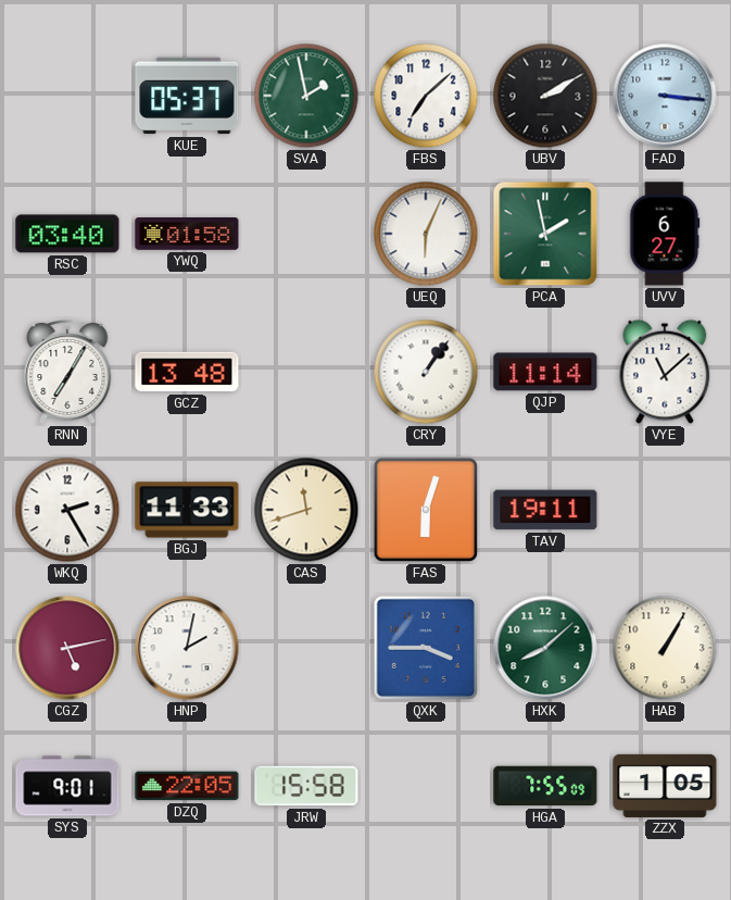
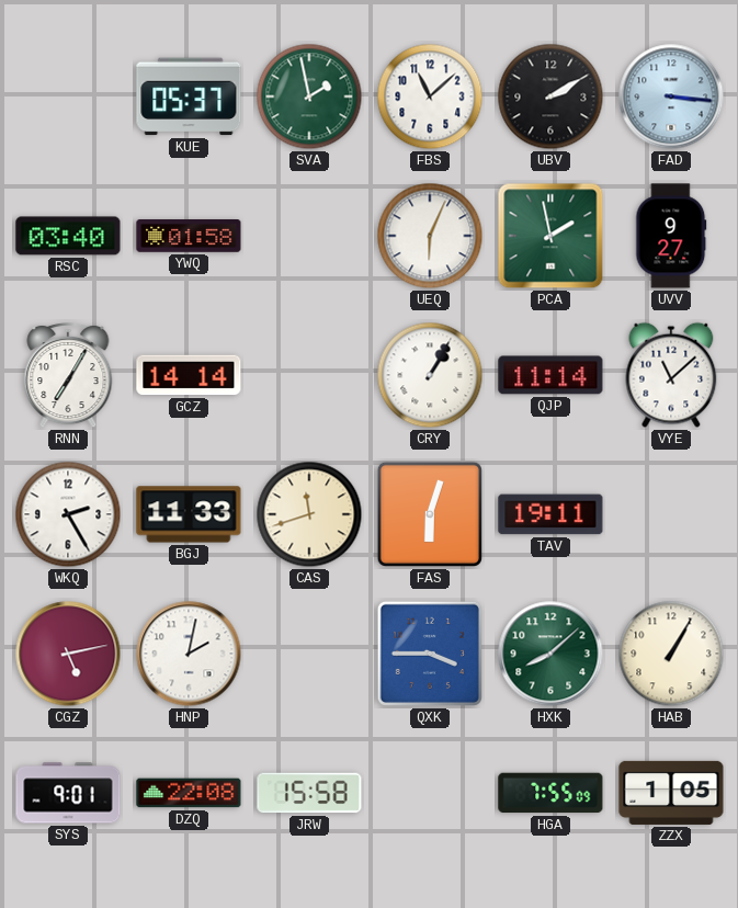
FBS: 7:08 -> 11:08
UVV: 6:27 -> 9:27
GCZ: 13:48 -> 14:14
CRY: 1:06 -> 1:05
DZQ: 22:05 -> 22:08
